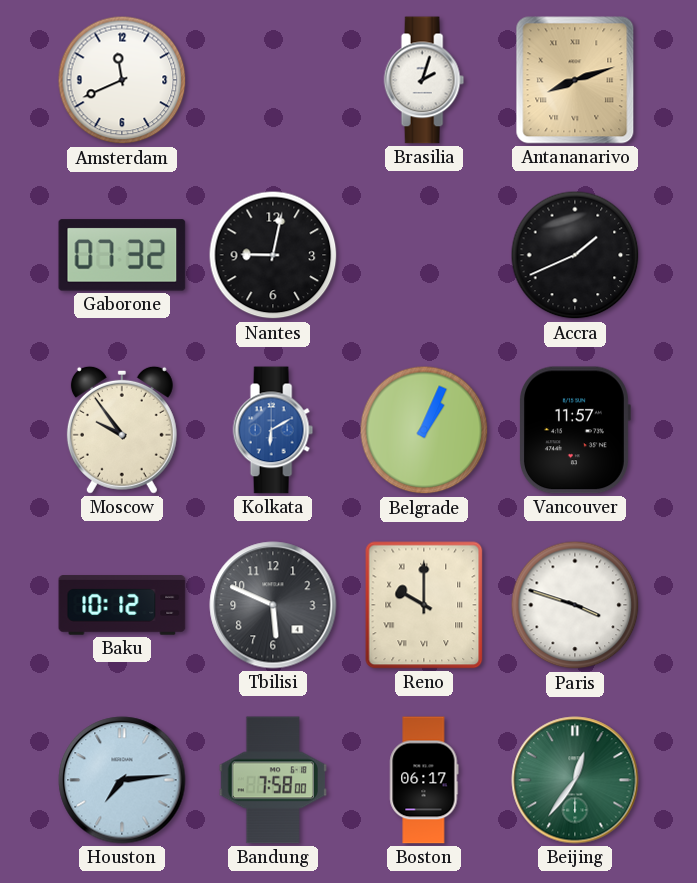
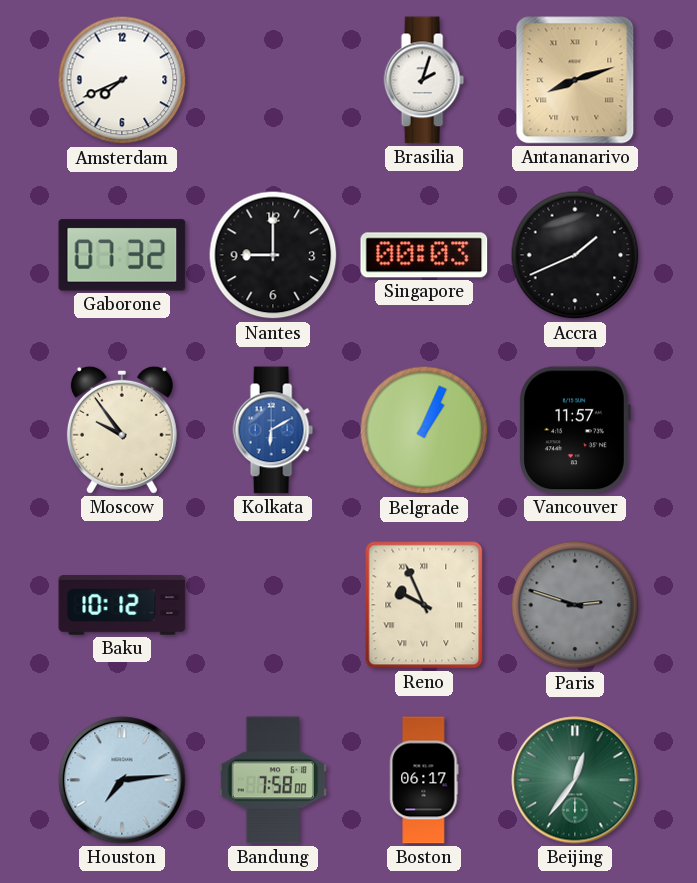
Amsterdam: 11:41 -> 7:41
Nantes: 9:02 -> 9:00
Singapore: none -> 00:03
Tbilisi: 5:49 -> none
Reno: 10:00 -> 9:56
Paris: 3:48 -> 2:48
Paris dial: white -> grey
